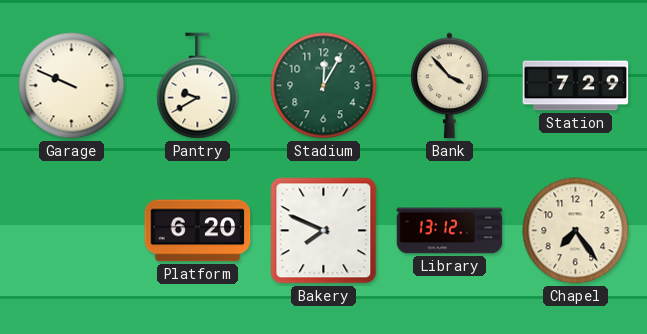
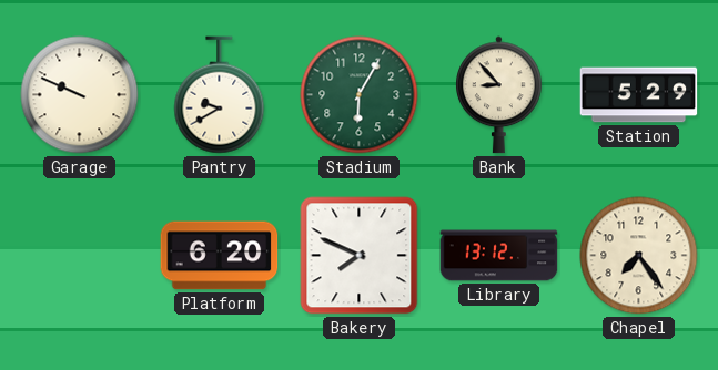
Stadium: 12:05 -> 6:05
Bank: 3:53 -> 8:53
Station: 7:29 -> 5:29
